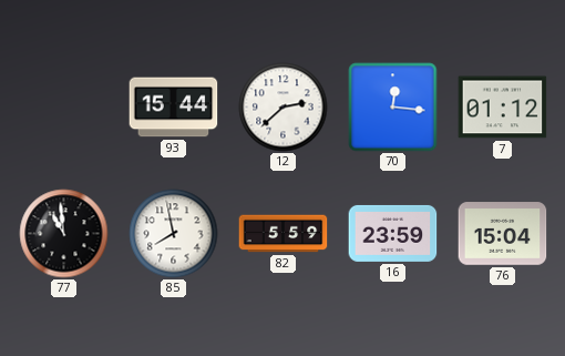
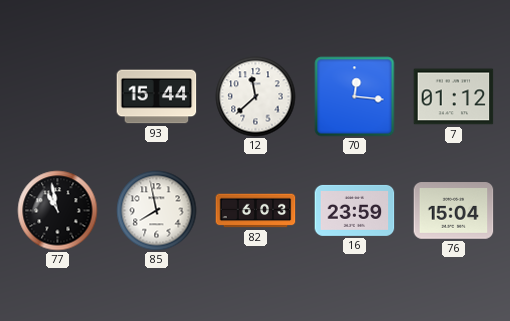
12: 2:38 -> 11:38
77: 10:59 -> 10:58
82: 5:59 -> 6:03
